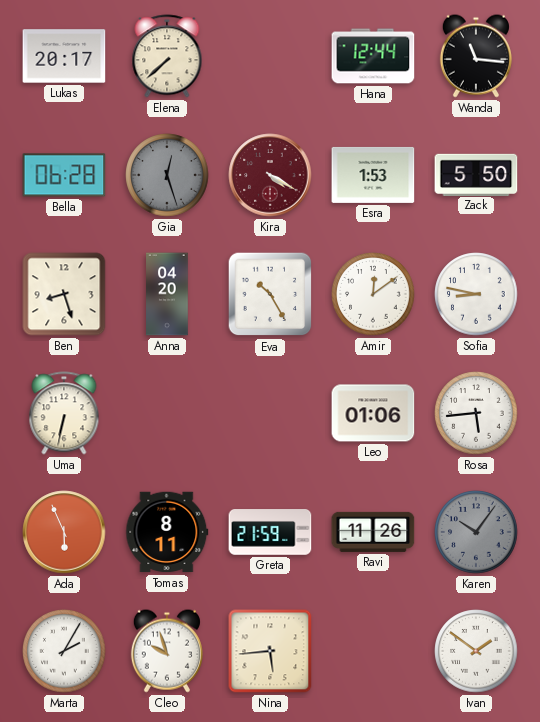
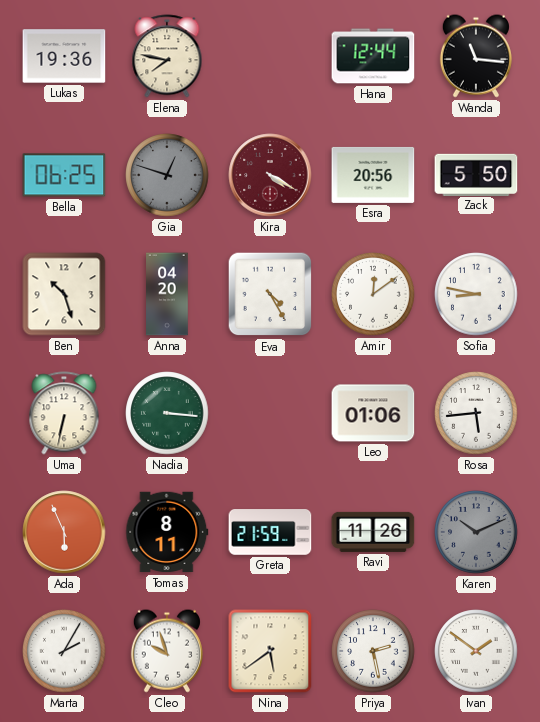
Lukas: 20:17 -> 19:36
Elena: 7:38 -> 7:47
Bella: 06:28 -> 06:25
Gia: 12:27 -> 12:48
Esra: 1:53 -> 20:56
Ben: 8:27 -> 10:27
Eva: 10:25 -> 4:25
Nadia: none -> 3:16
Karen: 10:06 -> 10:11
Nina: 5:44 -> 5:39
Priya: none -> 2:28
